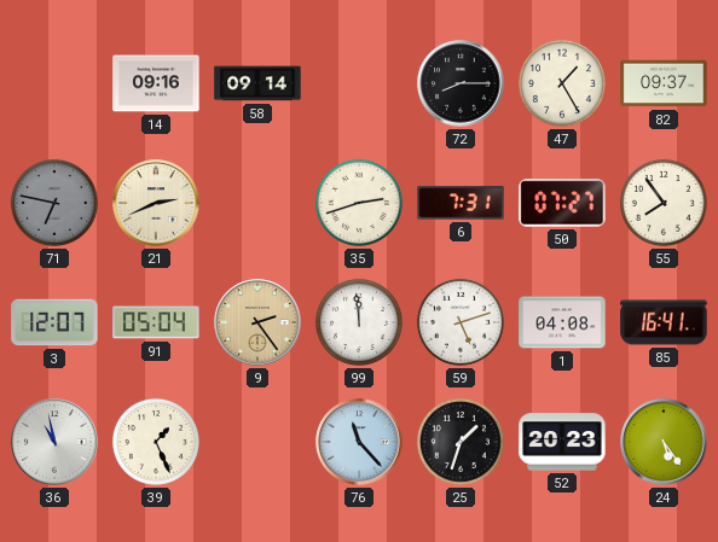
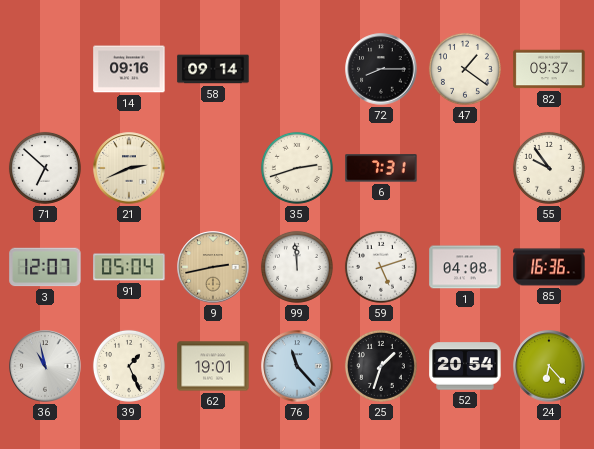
47: 1:25 -> 1:21
71: 6:47 -> 6:52
71 dial: grey -> white
50: 07:27 -> none
55: 7:54 -> 9:54
9: 2:24 -> 2:43
85: 16:41 -> 16:36
62: none -> 19:01
52: 20:23 -> 20:54
24: 5:24 -> 6:23
